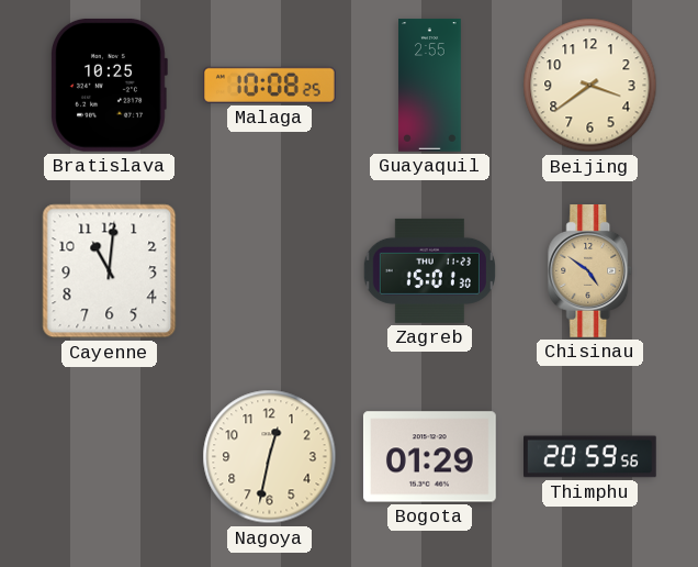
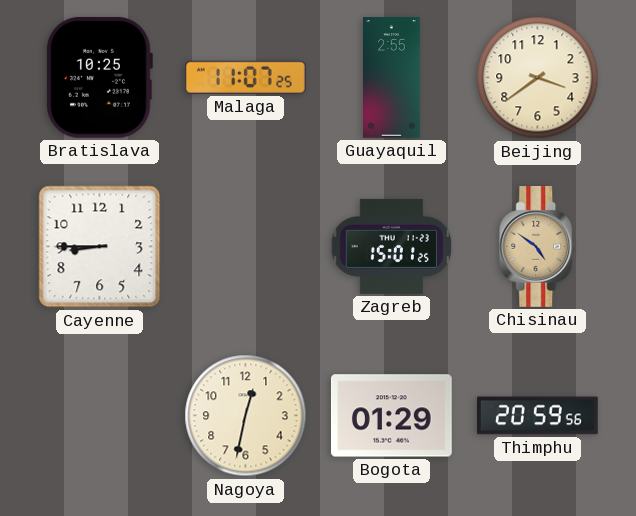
Malaga: 10:08 -> 11:07
Cayenne: 11:01 -> 8:45
Zagreb: 15:01:30 -> 15:01:25
